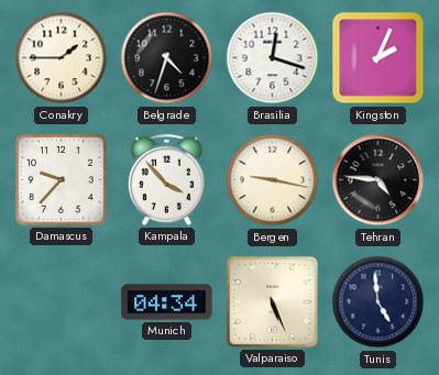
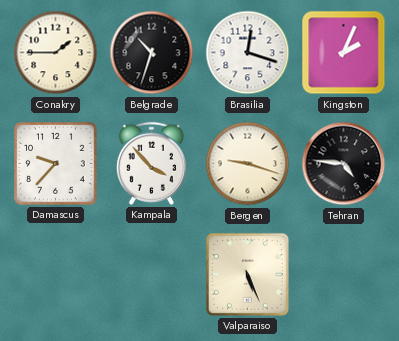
Belgrade: 4:33 -> 10:33
Bergen: 9:17 -> 9:18
Munich: 04:34 -> none
Tunis: 4:59 -> none
